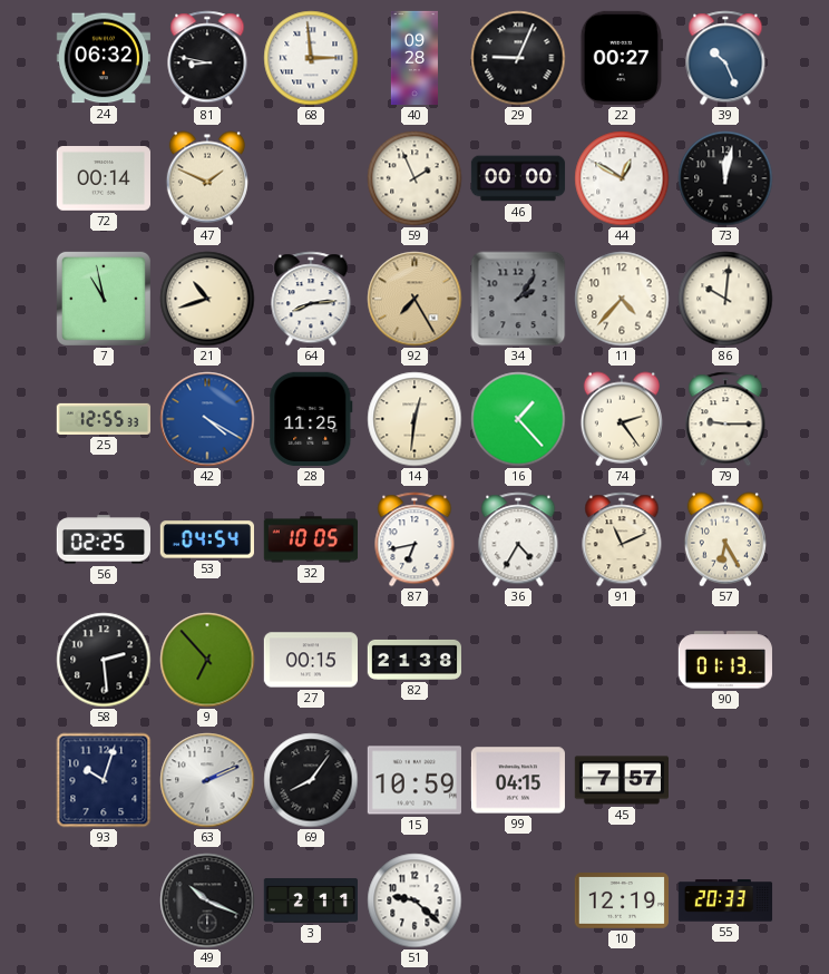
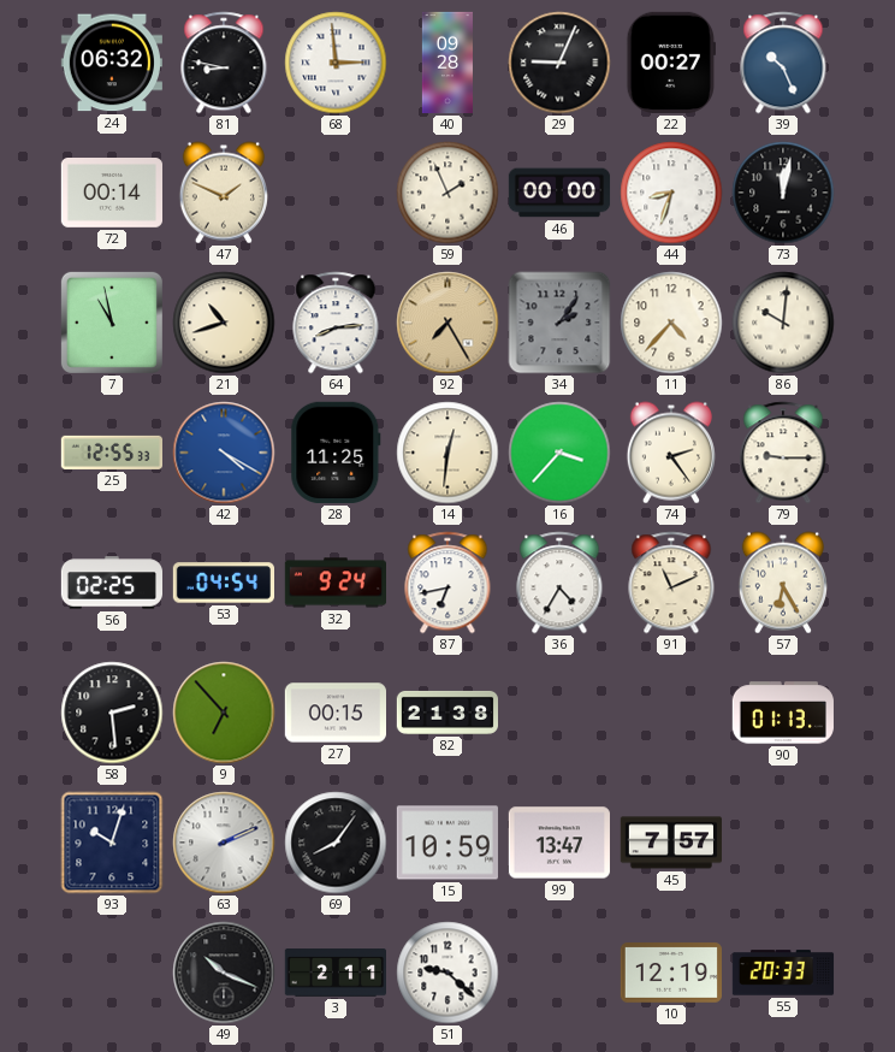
44: 12:50 -> 8:33
16: 1:23 -> 3:37
32: 10:05 -> 9:24
99: 04:15 -> 13:47
